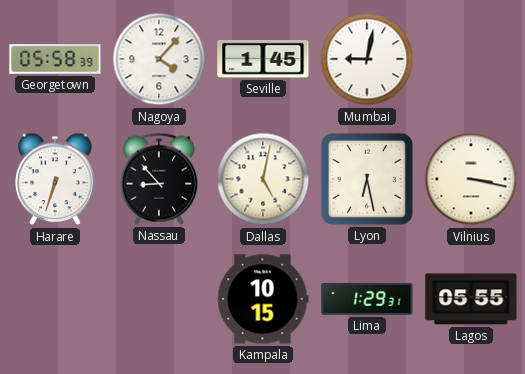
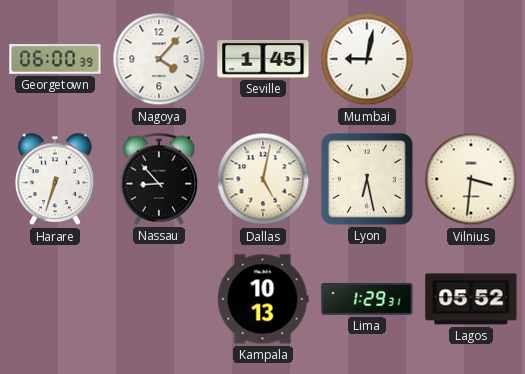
Georgetown: 05:58 -> 06:00
Vilnius: 3:17 -> 3:31
Kampala: 10:15 -> 10:13
Lagos: 05:55 -> 05:52
